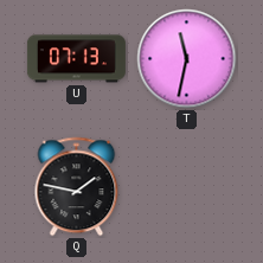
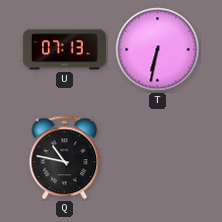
T: 11:32 -> 6:32
Q: 1:47 -> 10:47
